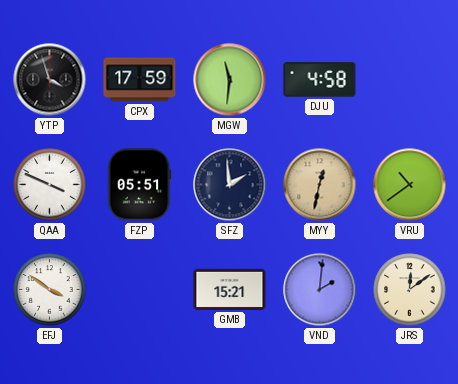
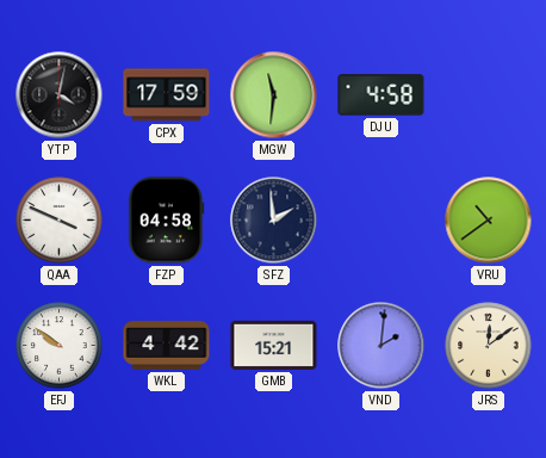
YTP: 3:57 -> 4:02
FZP: 05:51 -> 04:58
MYY: 12:32 -> none
EFJ: 3:51 -> 9:51
WKL: none -> 4:42
